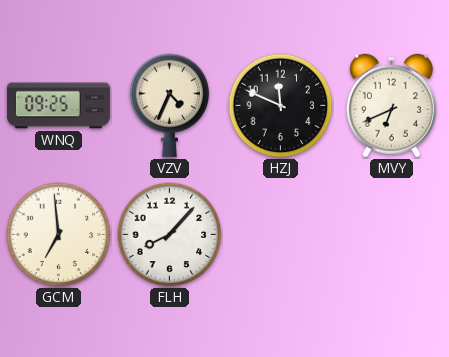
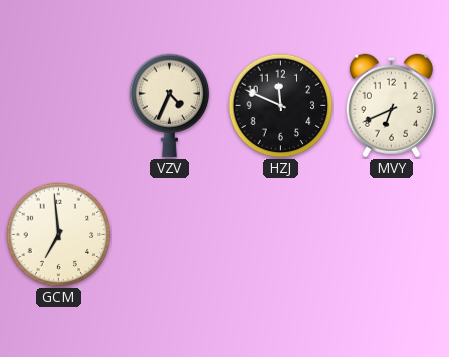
WNQ: 09:25 -> none
FLH: 8:07 -> none
